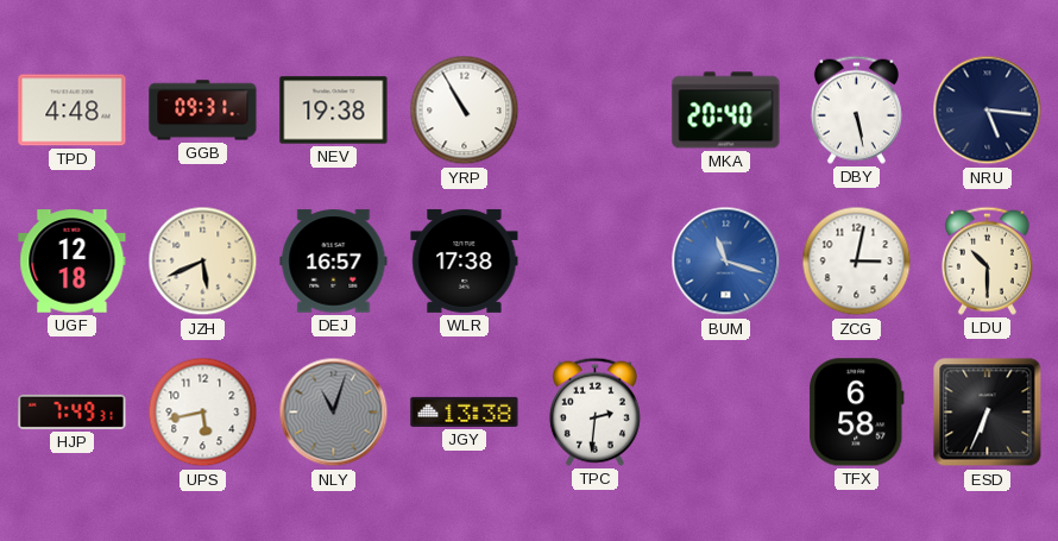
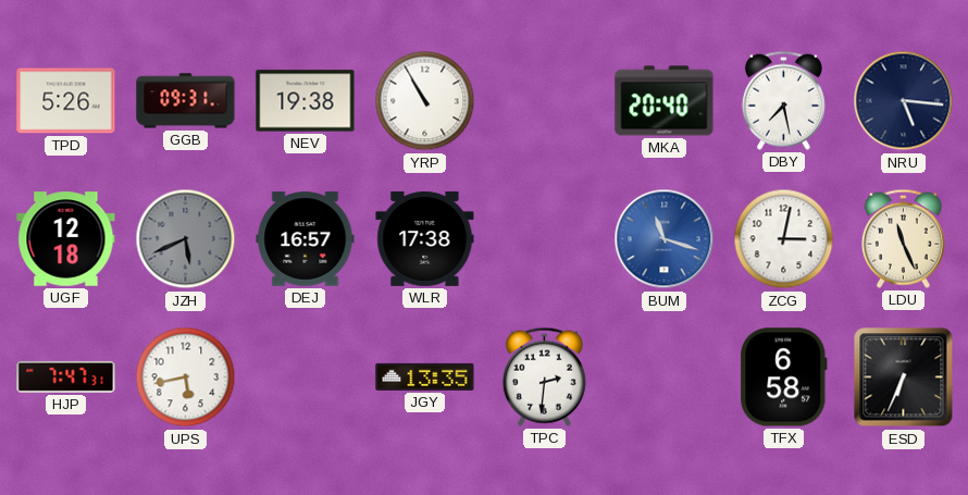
TPD: 4:48 -> 5:26
DBY: 5:28 -> 7:28
JZH dial: cream -> grey
LDU: 10:30 -> 11:26
HJP: 7:49 -> 7:47
NLY: 11:03 -> none
JGY: 13:38 -> 13:35
